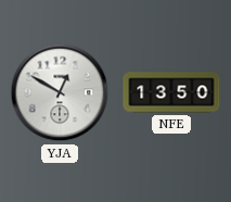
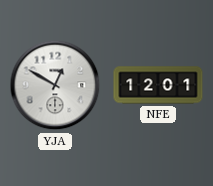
NFE: 13:50 -> 12:01
